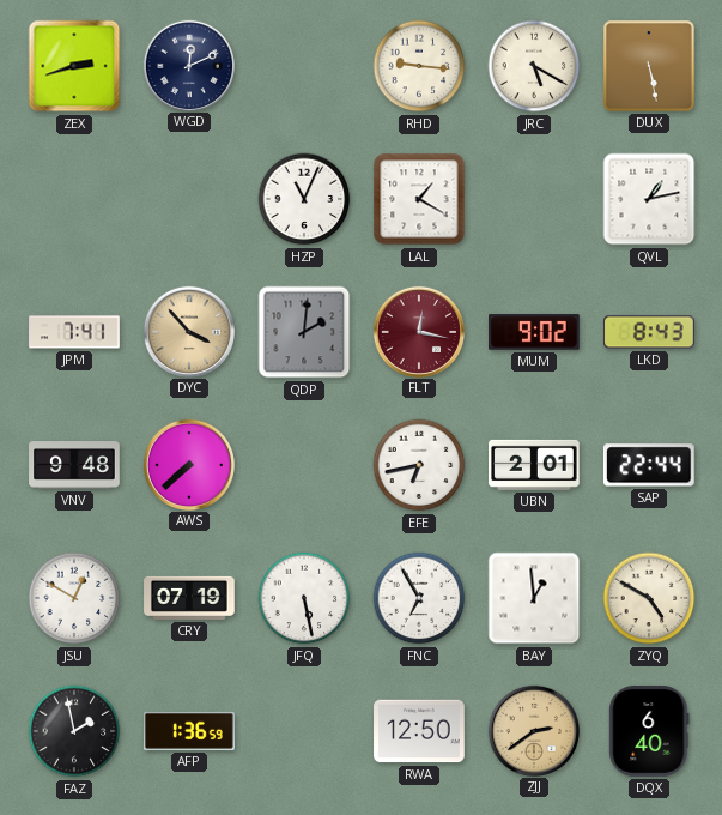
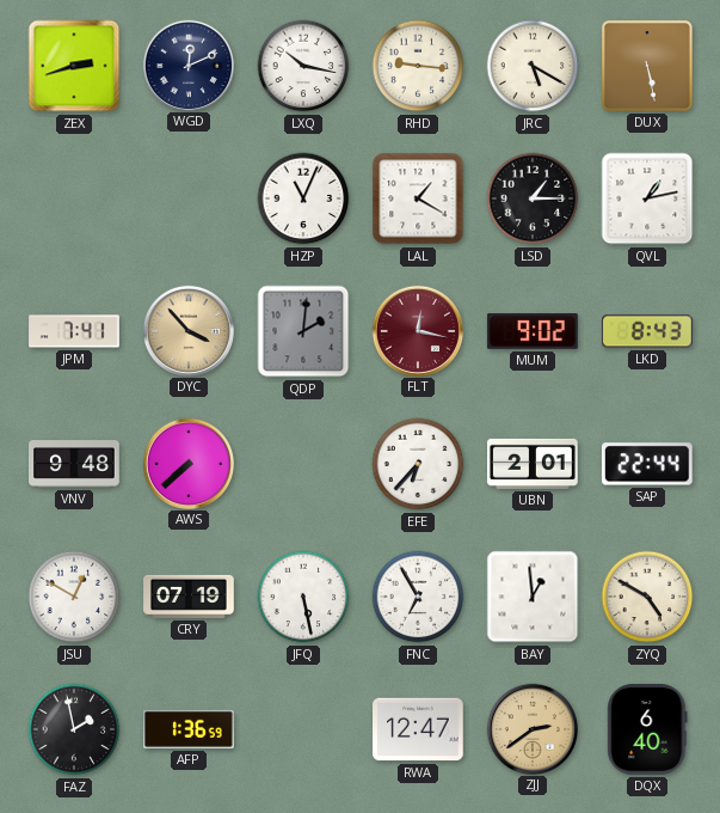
LXQ: none -> 10:17
LSD: none -> 1:15
EFE: 6:43 -> 6:37
RWA: 12:50 -> 12:47
